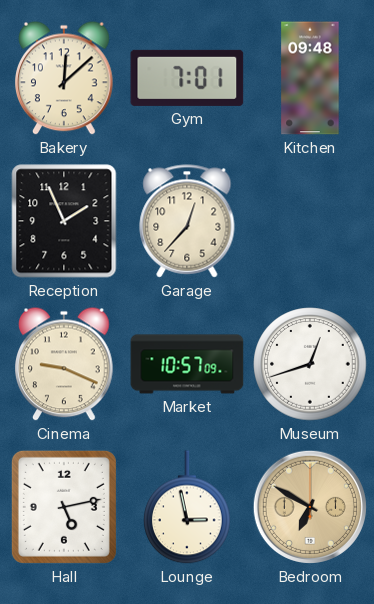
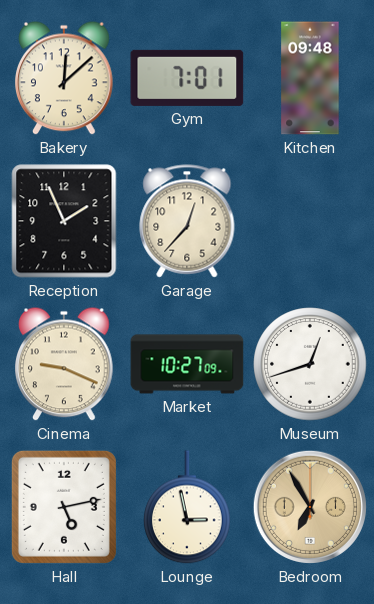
Market: 10:57 -> 10:27
Bedroom: 6:50 -> 6:55
